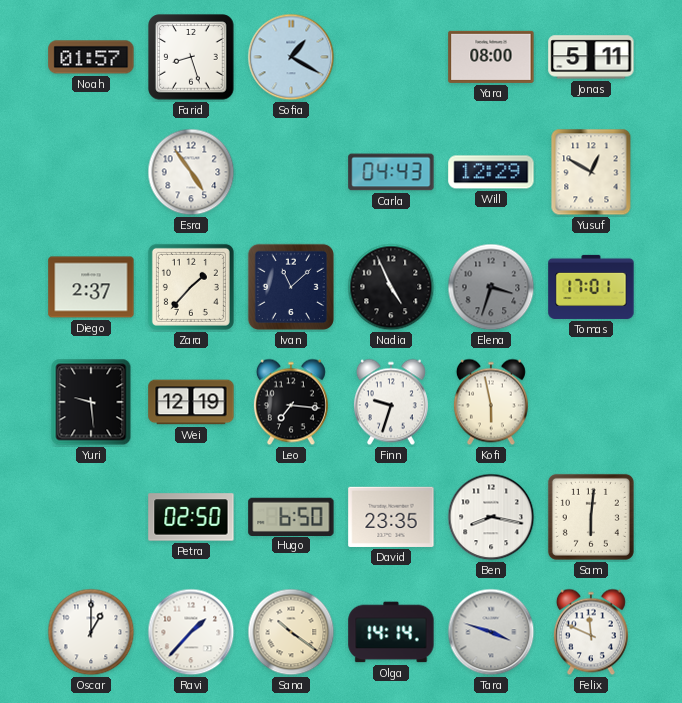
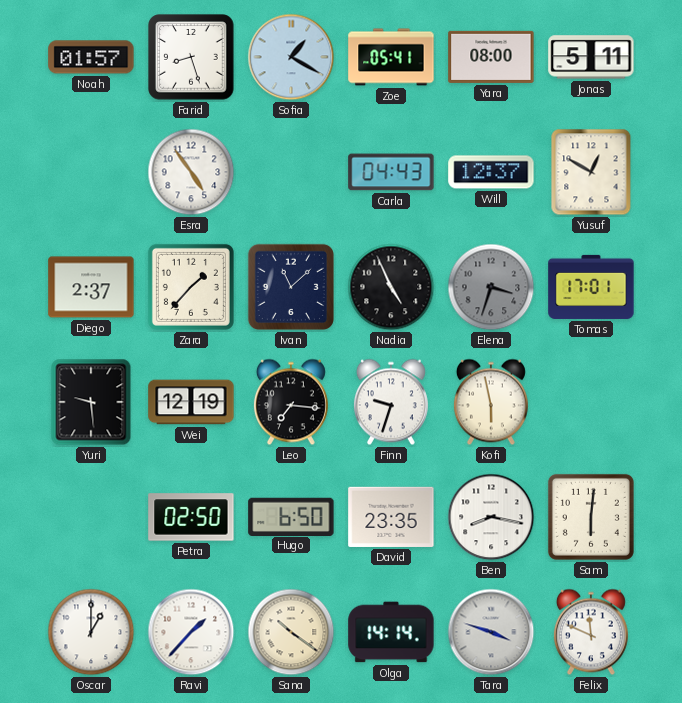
Zoe: none -> 05:41
Will: 12:29 -> 12:37
